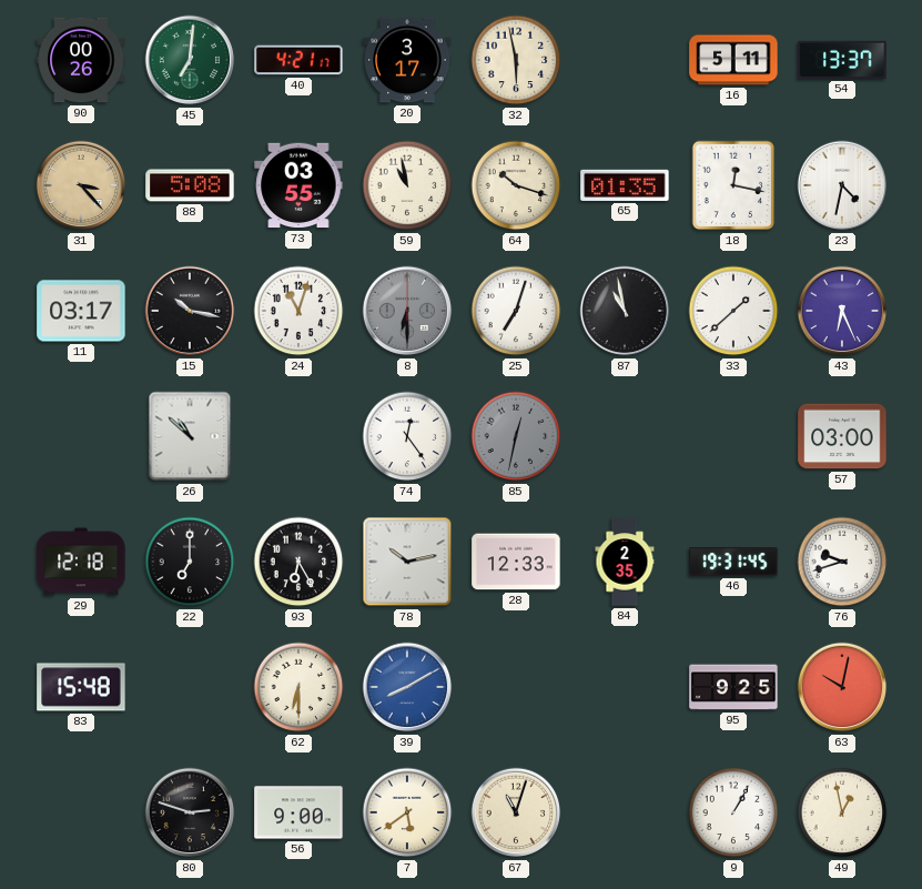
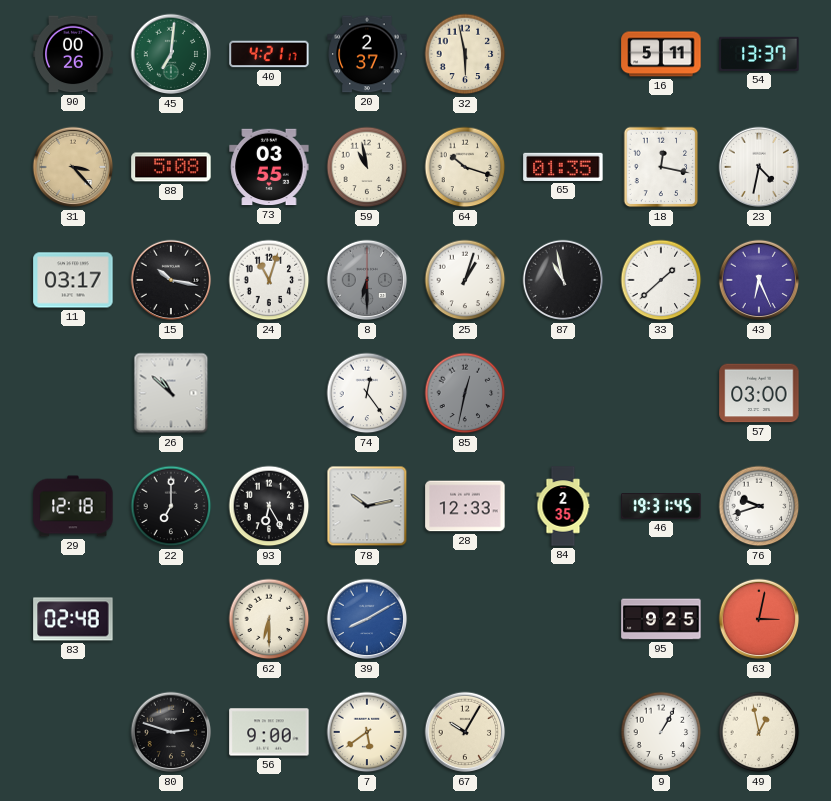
20: 3:17 -> 2:37
25: 7:03 -> 1:03
83: 15:48 -> 02:48
63: 10:02 -> 3:02
67: 11:03 -> 10:05
